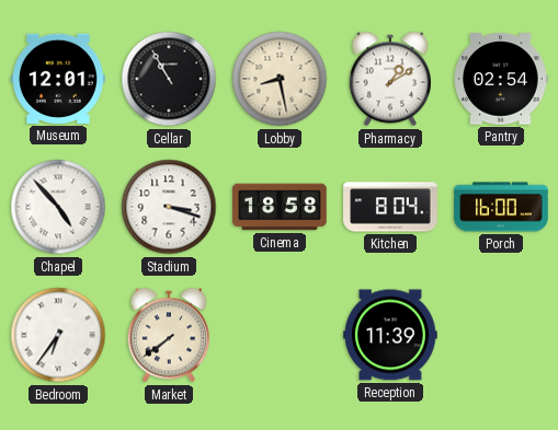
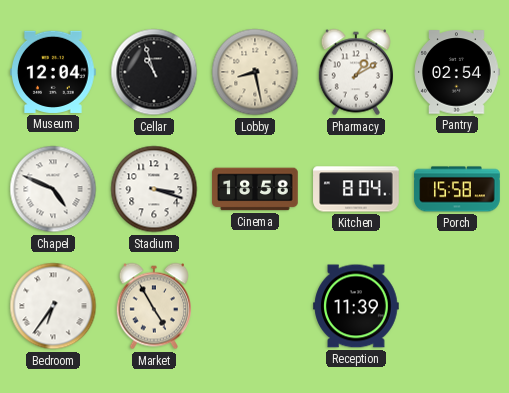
Museum: 12:01 -> 12:04
Cellar: 10:55 -> 10:57
Chapel: 4:53 -> 4:49
Porch: 16:00 -> 15:58
Market: 7:39 -> 4:55
